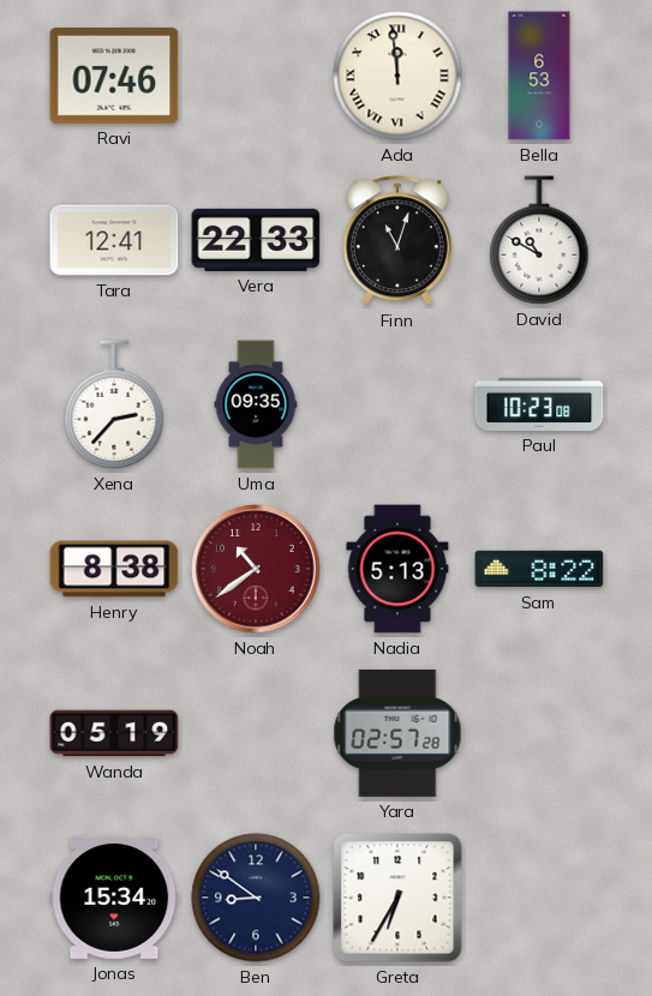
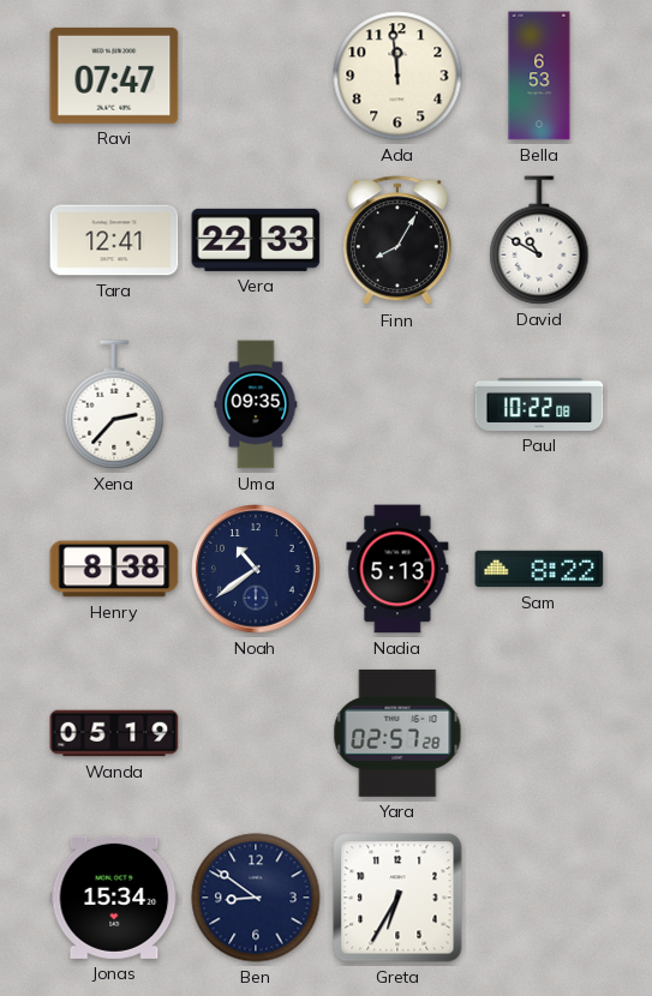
Ravi: 07:46 -> 07:47
Ada numerals: Roman -> Arabic
Finn: 11:03 -> 8:05
Paul: 10:23 -> 10:22
Noah dial: burgundy -> navy
